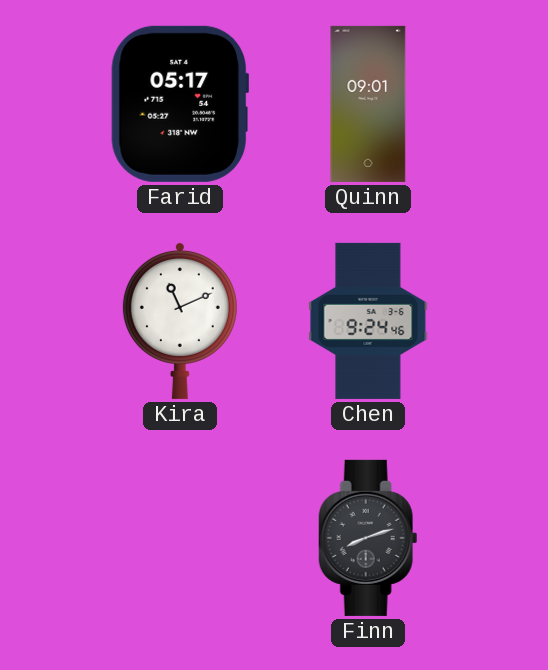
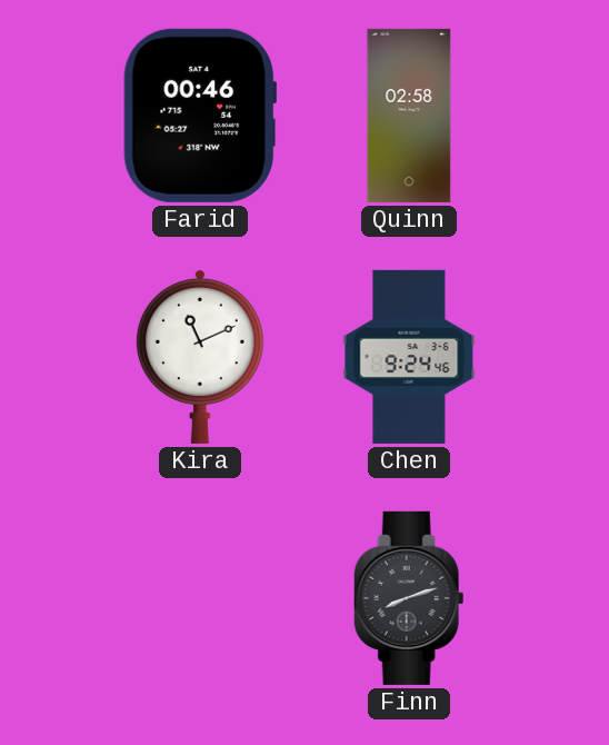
Farid: 05:17 -> 00:46
Quinn: 09:01 -> 02:58
